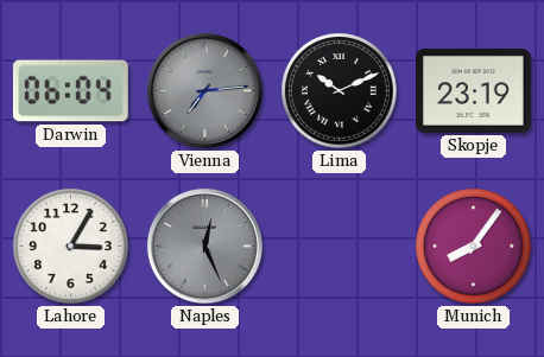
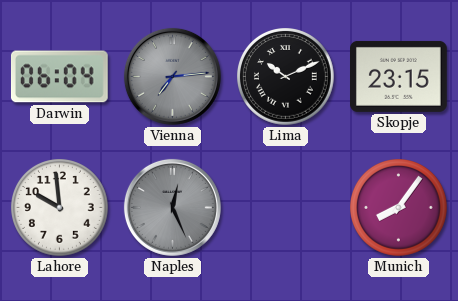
Skopje: 23:19 -> 23:15
Lahore: 3:05 -> 9:59
